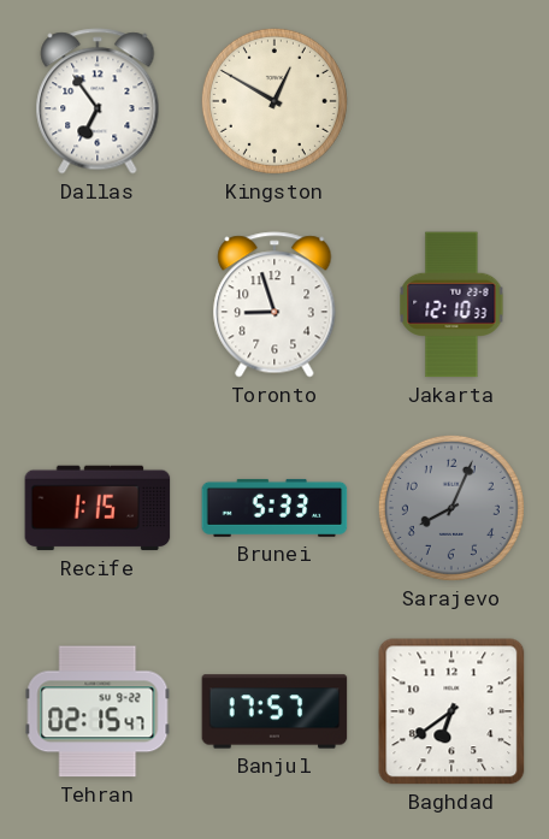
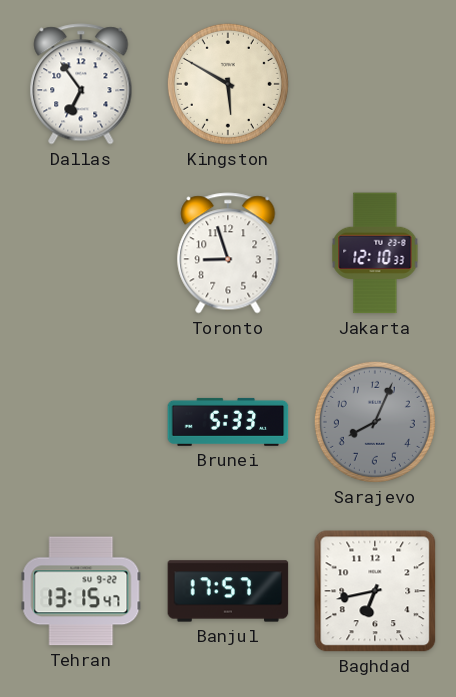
Kingston: 12:50 -> 5:50
Recife: 1:15 -> none
Tehran: 02:15 -> 13:15
Baghdad: 6:39 -> 6:43
